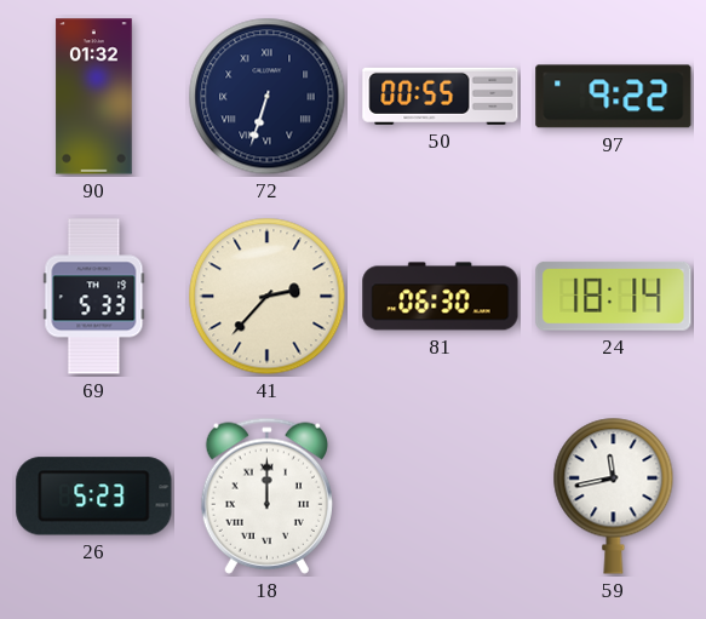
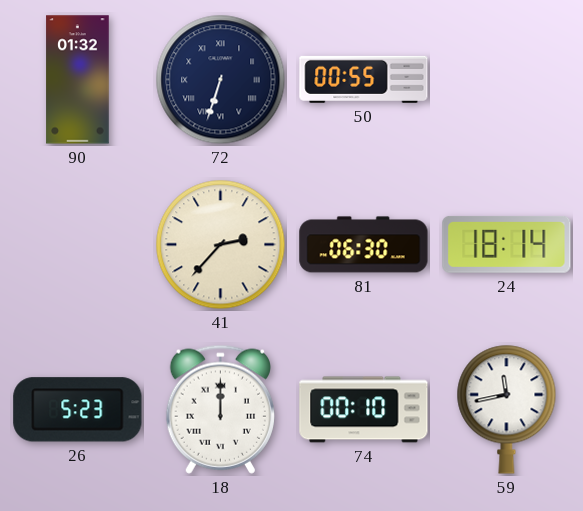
97: 9:22 -> none
69: 5:33 -> none
74: none -> 00:10
